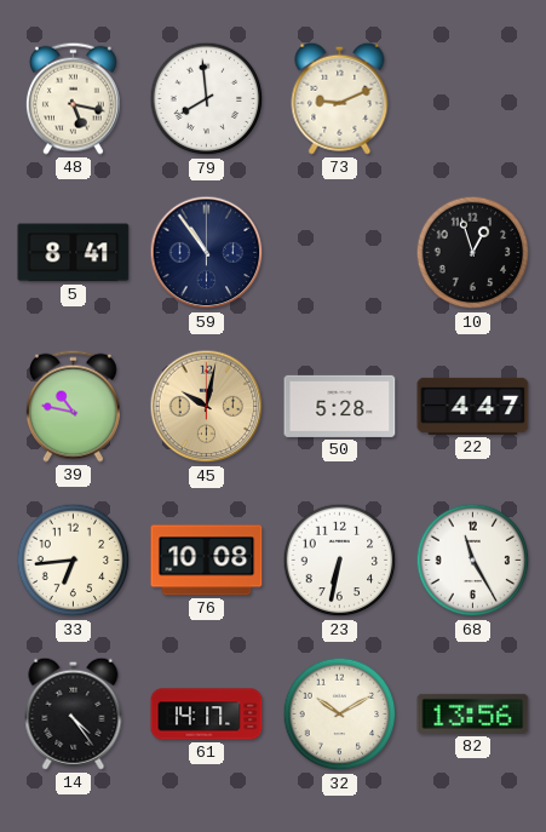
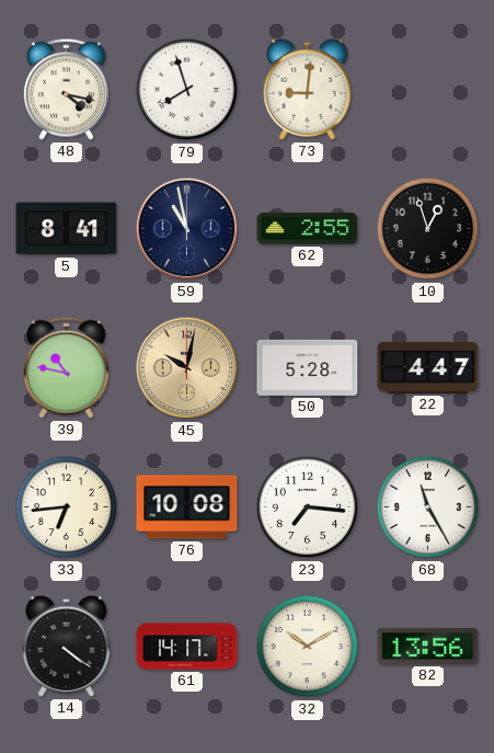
48: 5:17 -> 4:17
79: 7:59 -> 7:57
73: 9:11 -> 9:01
59: 10:54 -> 10:58
62: none -> 2:55
23: 6:32 -> 7:16
14: 4:24 -> 4:21
